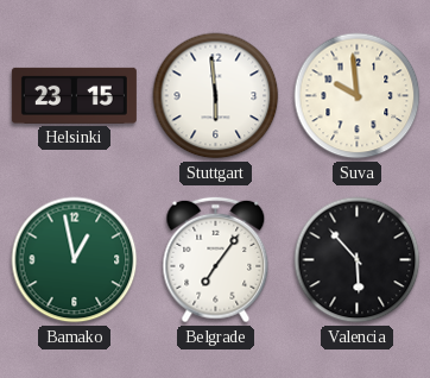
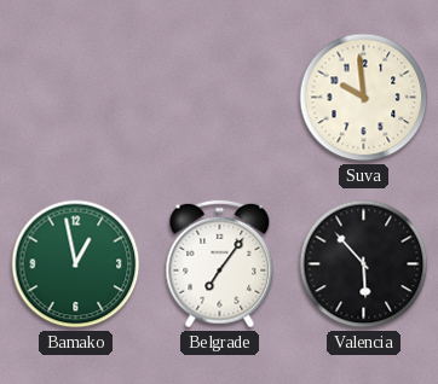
Helsinki: 23:15 -> none
Stuttgart: 5:59 -> none
